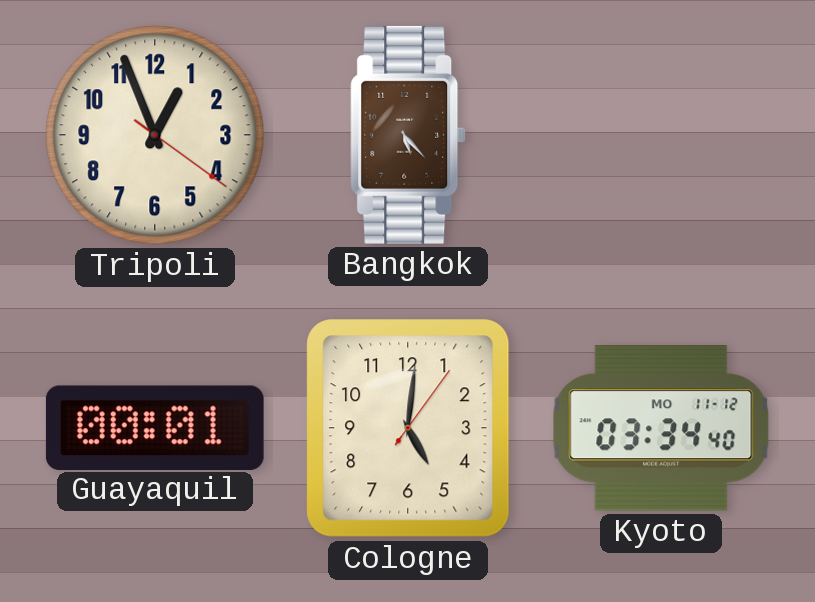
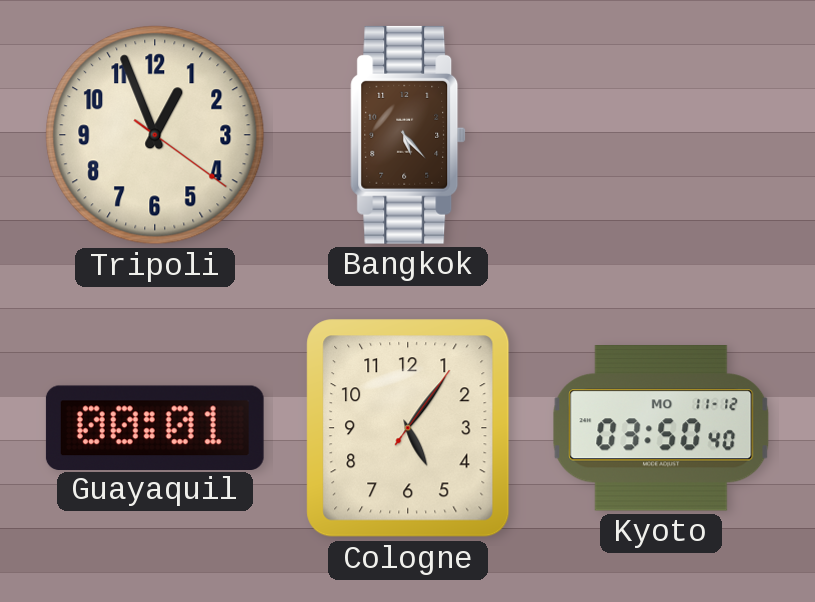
Cologne: 5:01 -> 5:06
Kyoto: 03:34 -> 03:50
